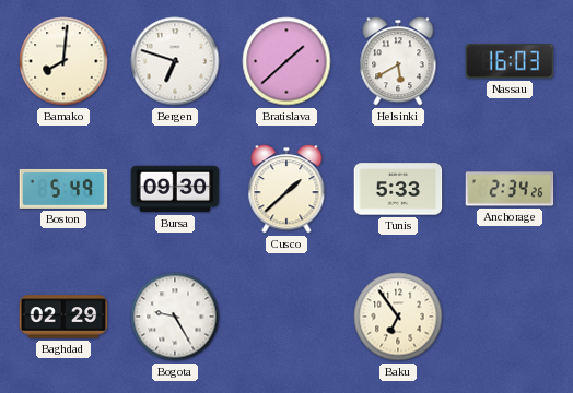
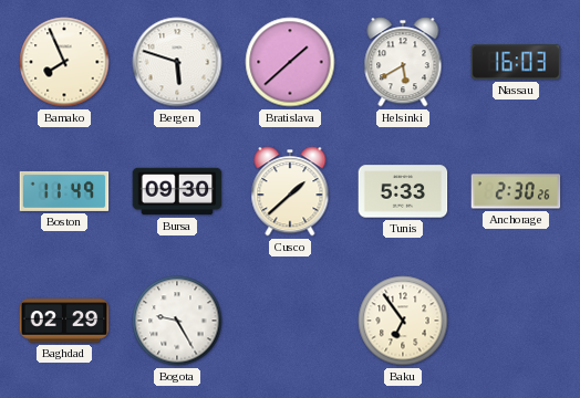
Bamako: 8:01 -> 7:56
Bergen: 6:48 -> 5:48
Boston: 5:49 -> 11:49
Anchorage: 2:34 -> 2:30
